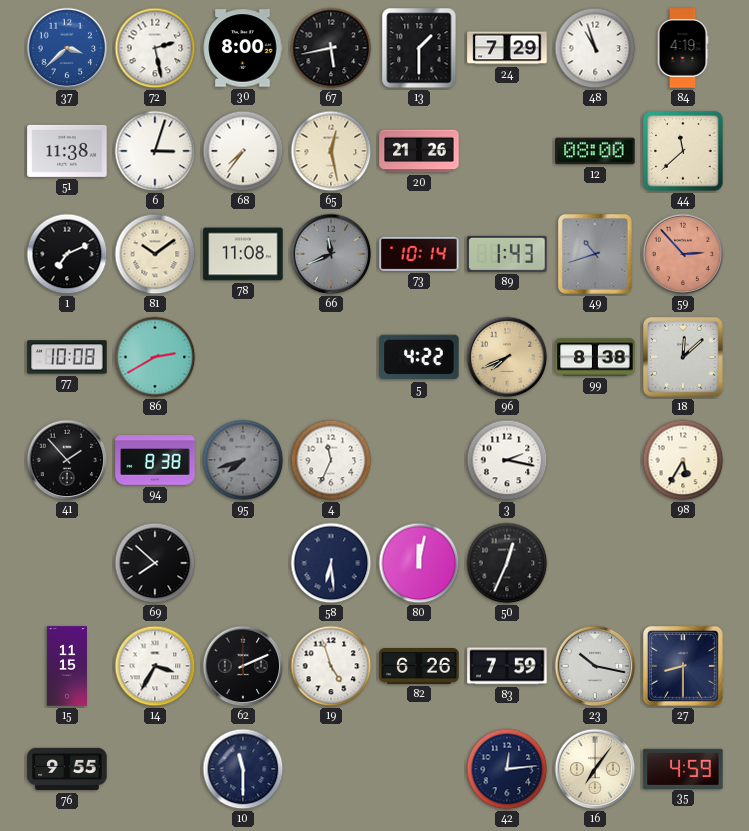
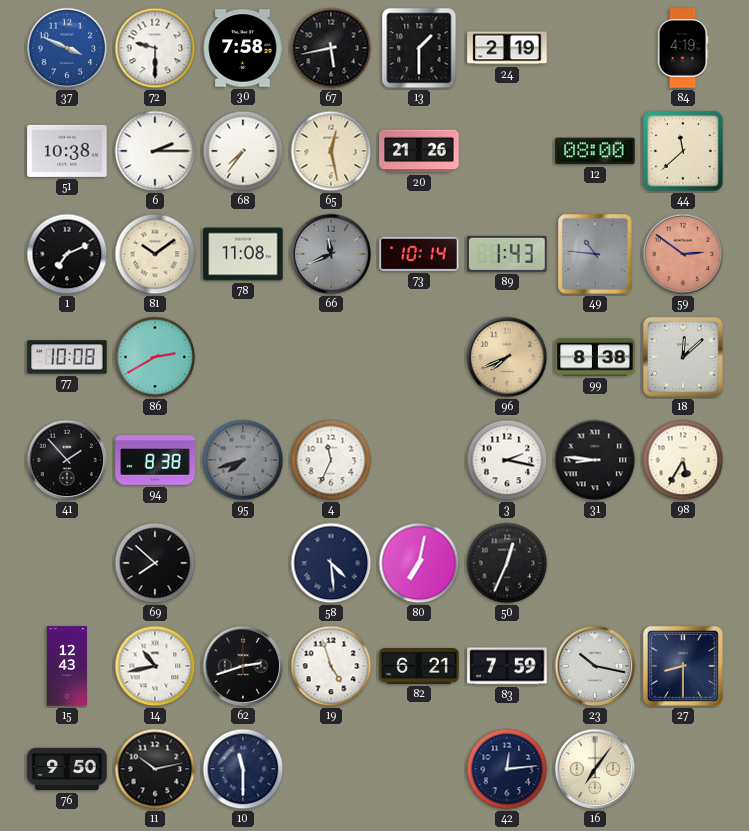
37: 3:38 -> 3:49
72: 2:28 -> 9:30
30: 8:00 -> 7:58
24: 7:29 -> 2:19
48: 10:57 -> none
51: 11:38 -> 10:38
6: 3:03 -> 2:15
49: 10:42 -> 10:46
59: 2:53 -> 2:51
5: 4:22 -> none
31: none -> 8:46
58: 6:29 -> 4:29
80: 12:02 -> 7:02
15: 11:15 -> 12:43
14: 3:35 -> 10:43
62: 2:11 -> 2:42
82: 6:26 -> 6:21
76: 9:55 -> 9:50
11: none -> 10:13
35: 4:59 -> none
